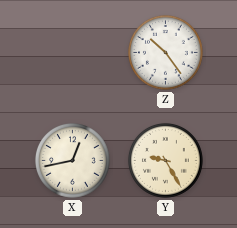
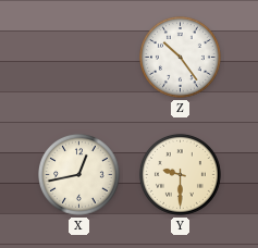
Y: 9:25 -> 9:30
